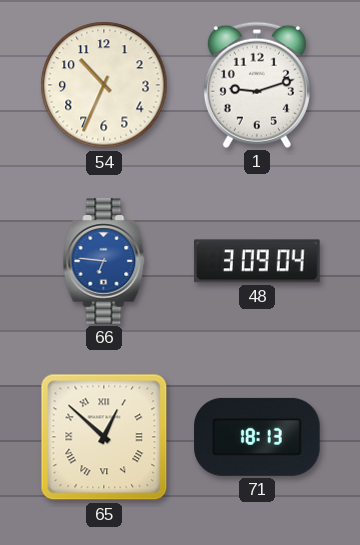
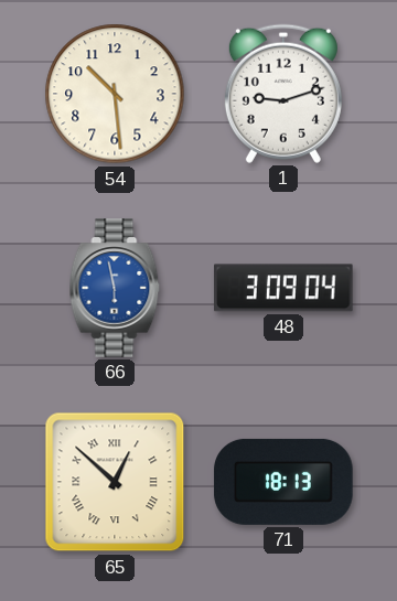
54: 10:34 -> 10:29
66: 6:46 -> 5:58
